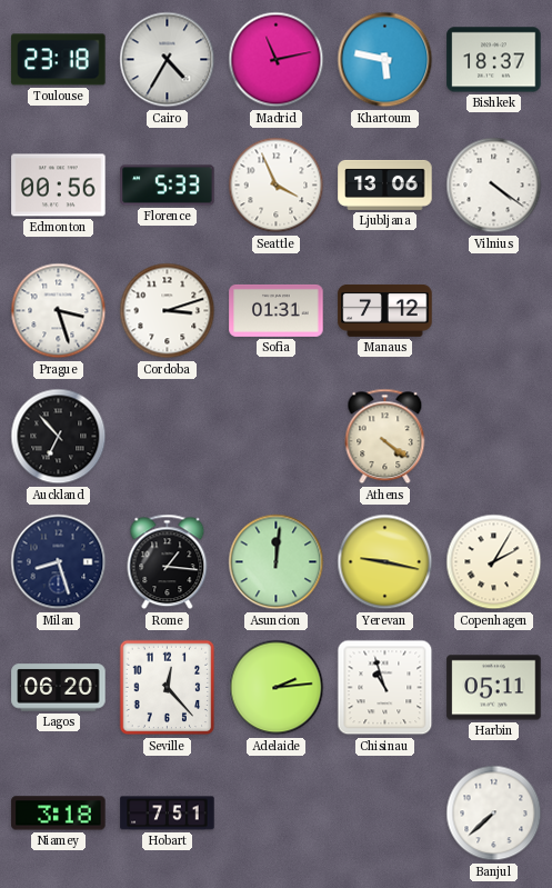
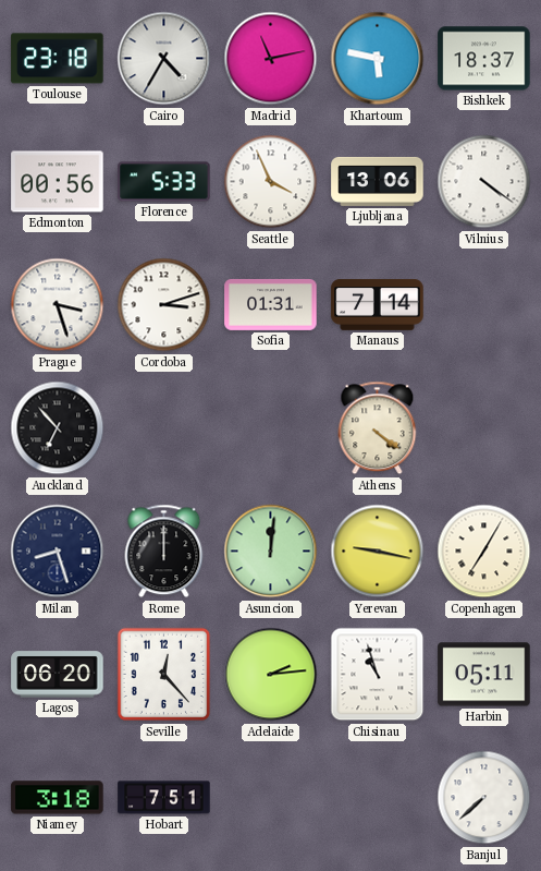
Manaus: 7:12 -> 7:14
Rome: 1:16 -> 12:00
Copenhagen: 2:05 -> 7:05
